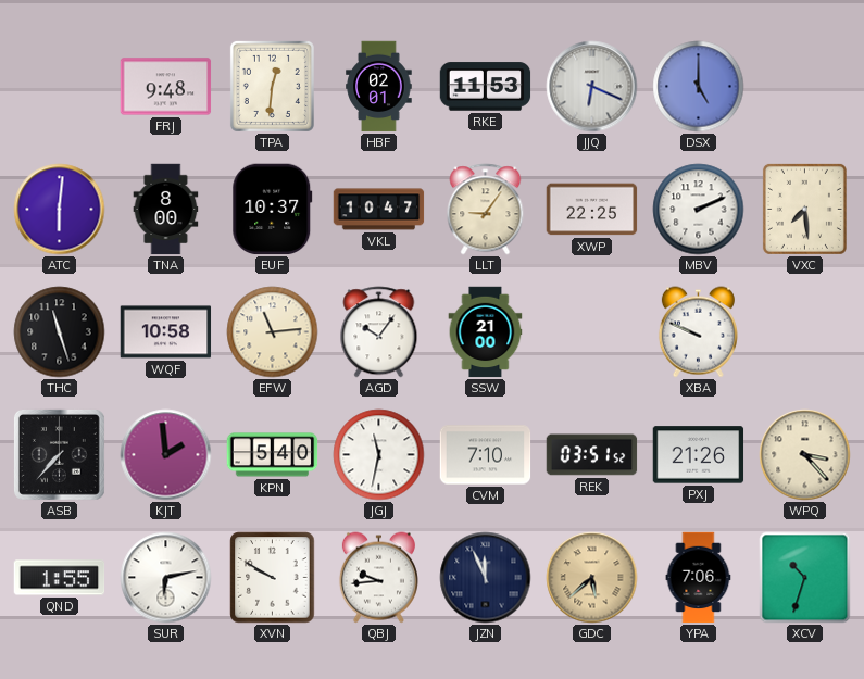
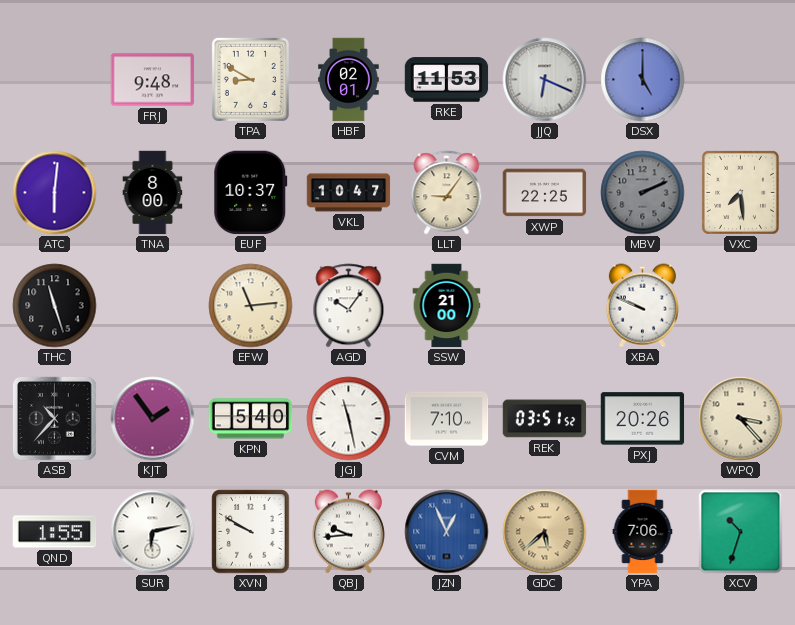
TPA: 12:31 -> 8:50
MBV dial: white -> grey
WQF: 10:58 -> none
ASB: 7:37 -> 10:37
KJT: 1:59 -> 1:54
JGJ: 11:32 -> 11:28
PXJ: 21:26 -> 20:26
JZN: 11:56 -> 12:56
JZN dial: navy -> blue
